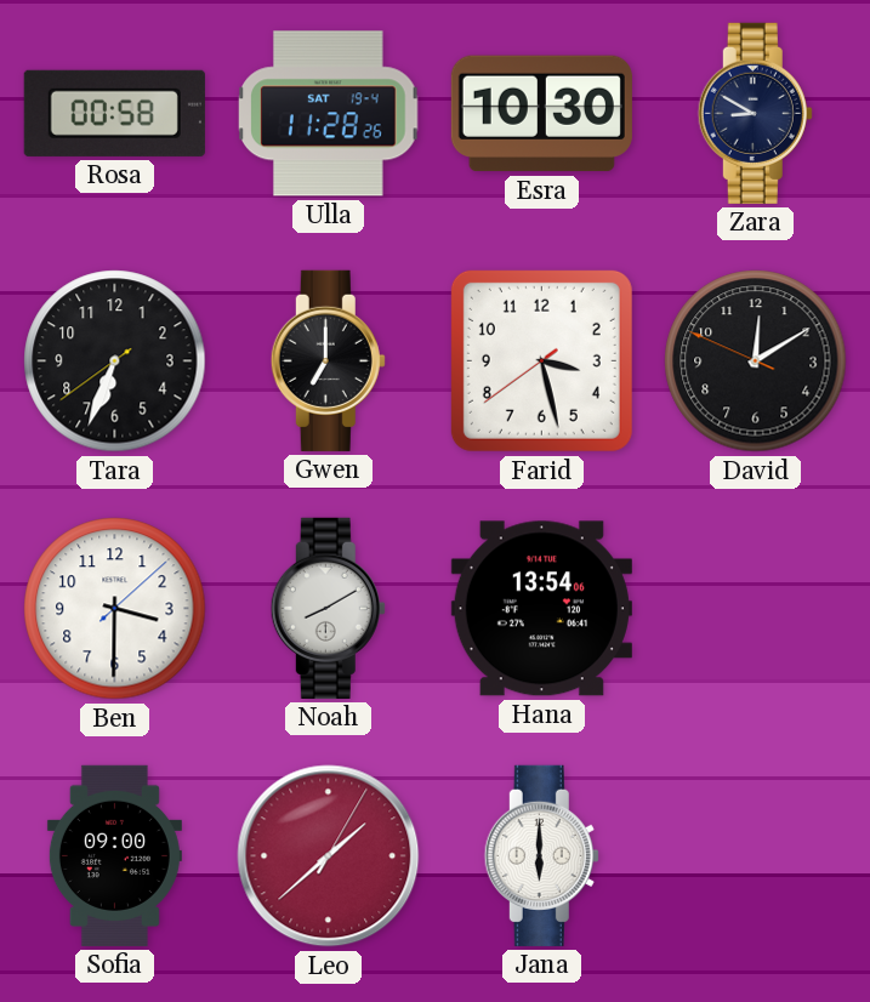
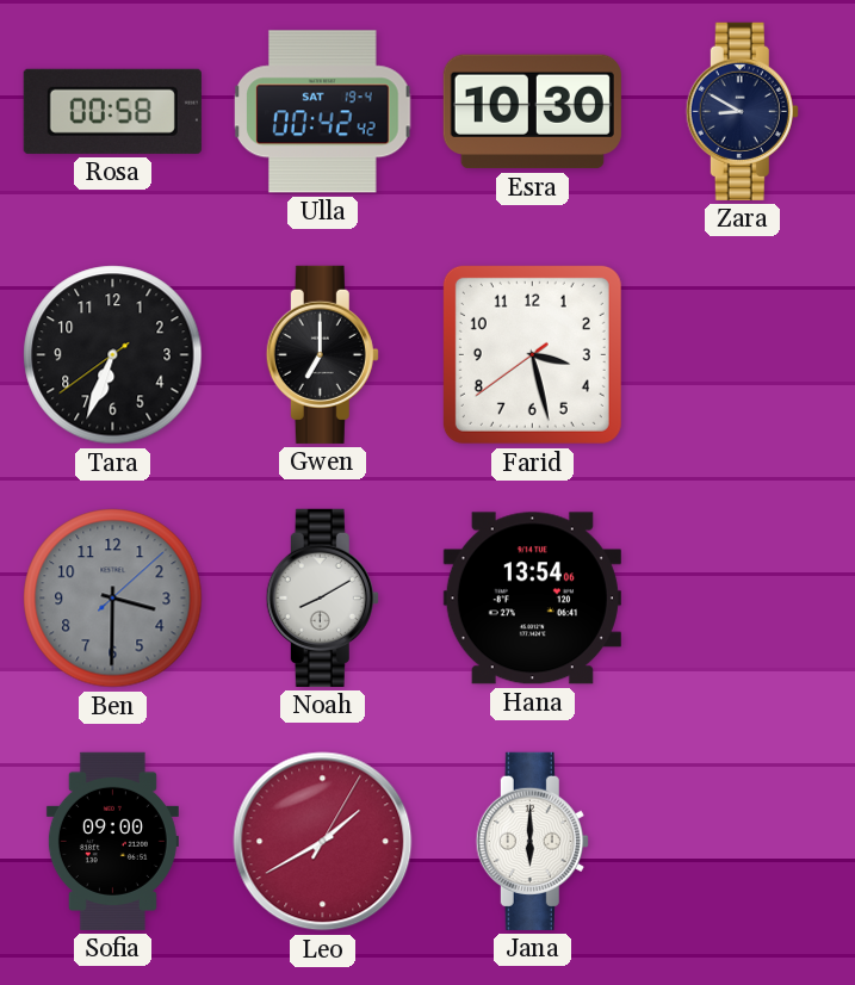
Ulla: 11:28 -> 00:42
David: 12:09 -> none
Ben dial: white -> grey
Leo: 1:38 -> 1:40
